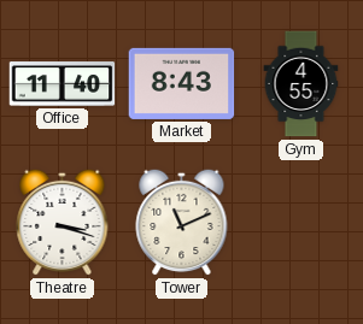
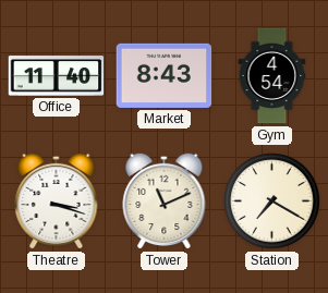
Gym: 4:55 -> 4:54
Station: none -> 7:20
